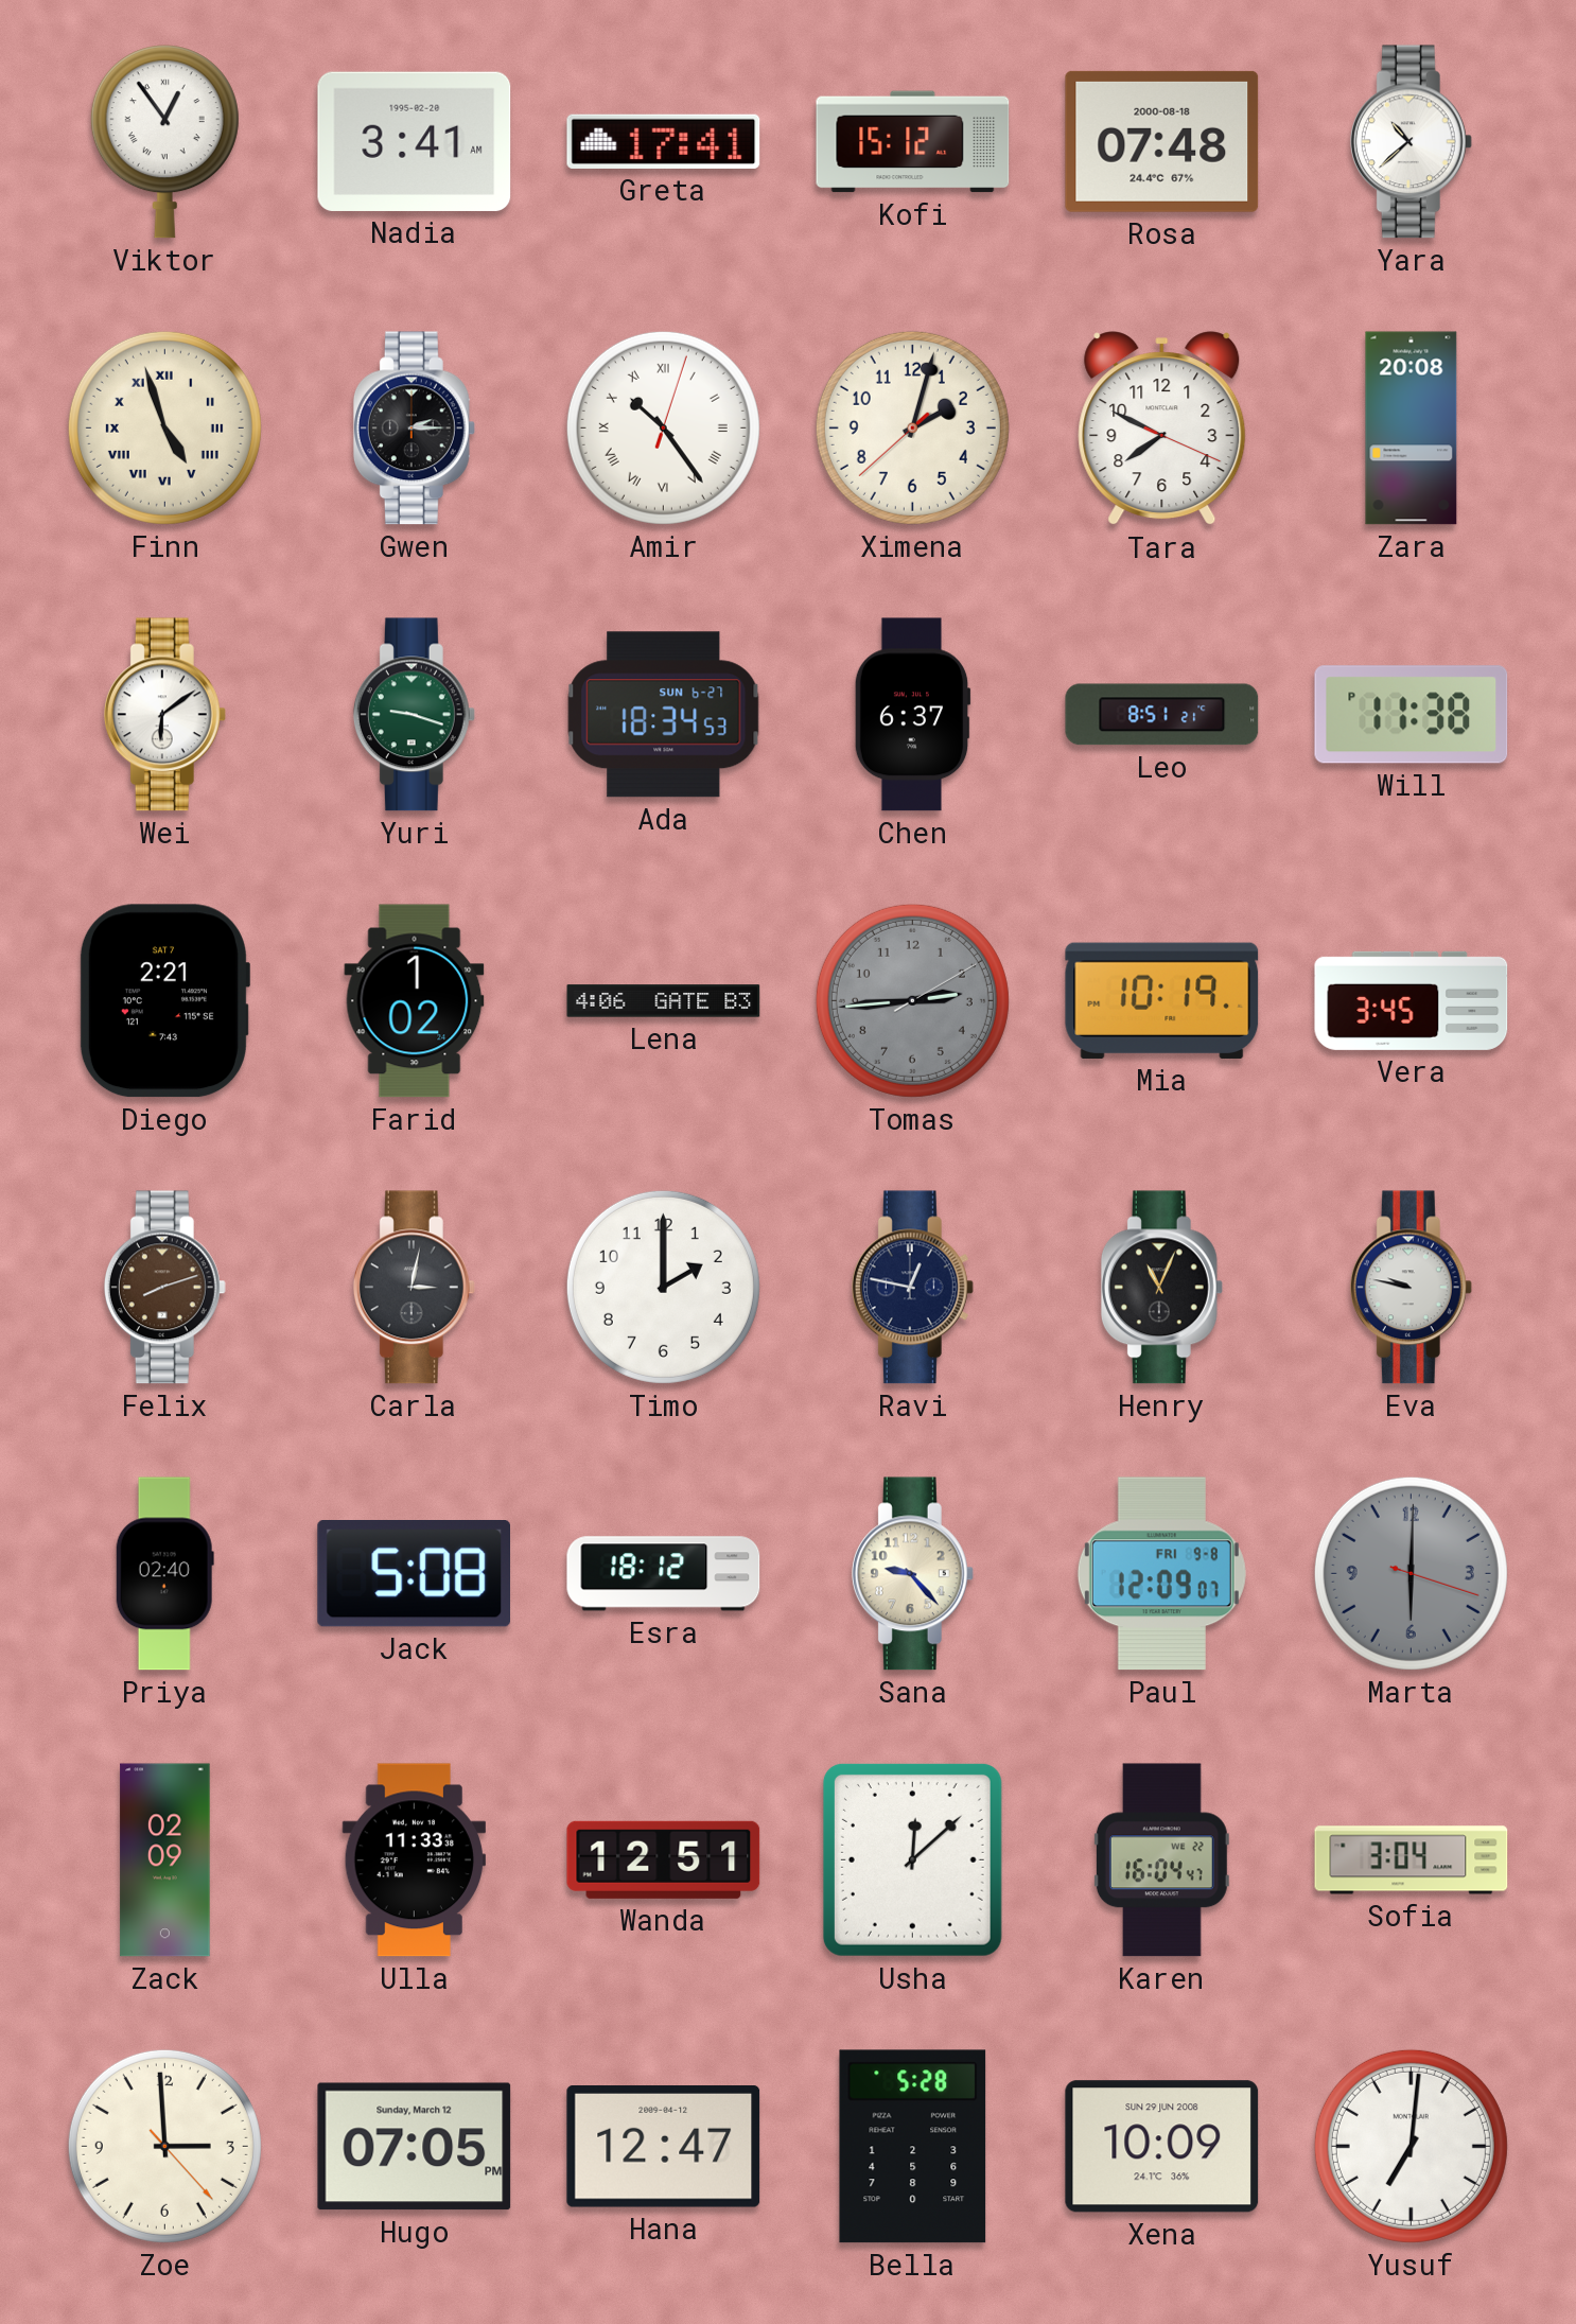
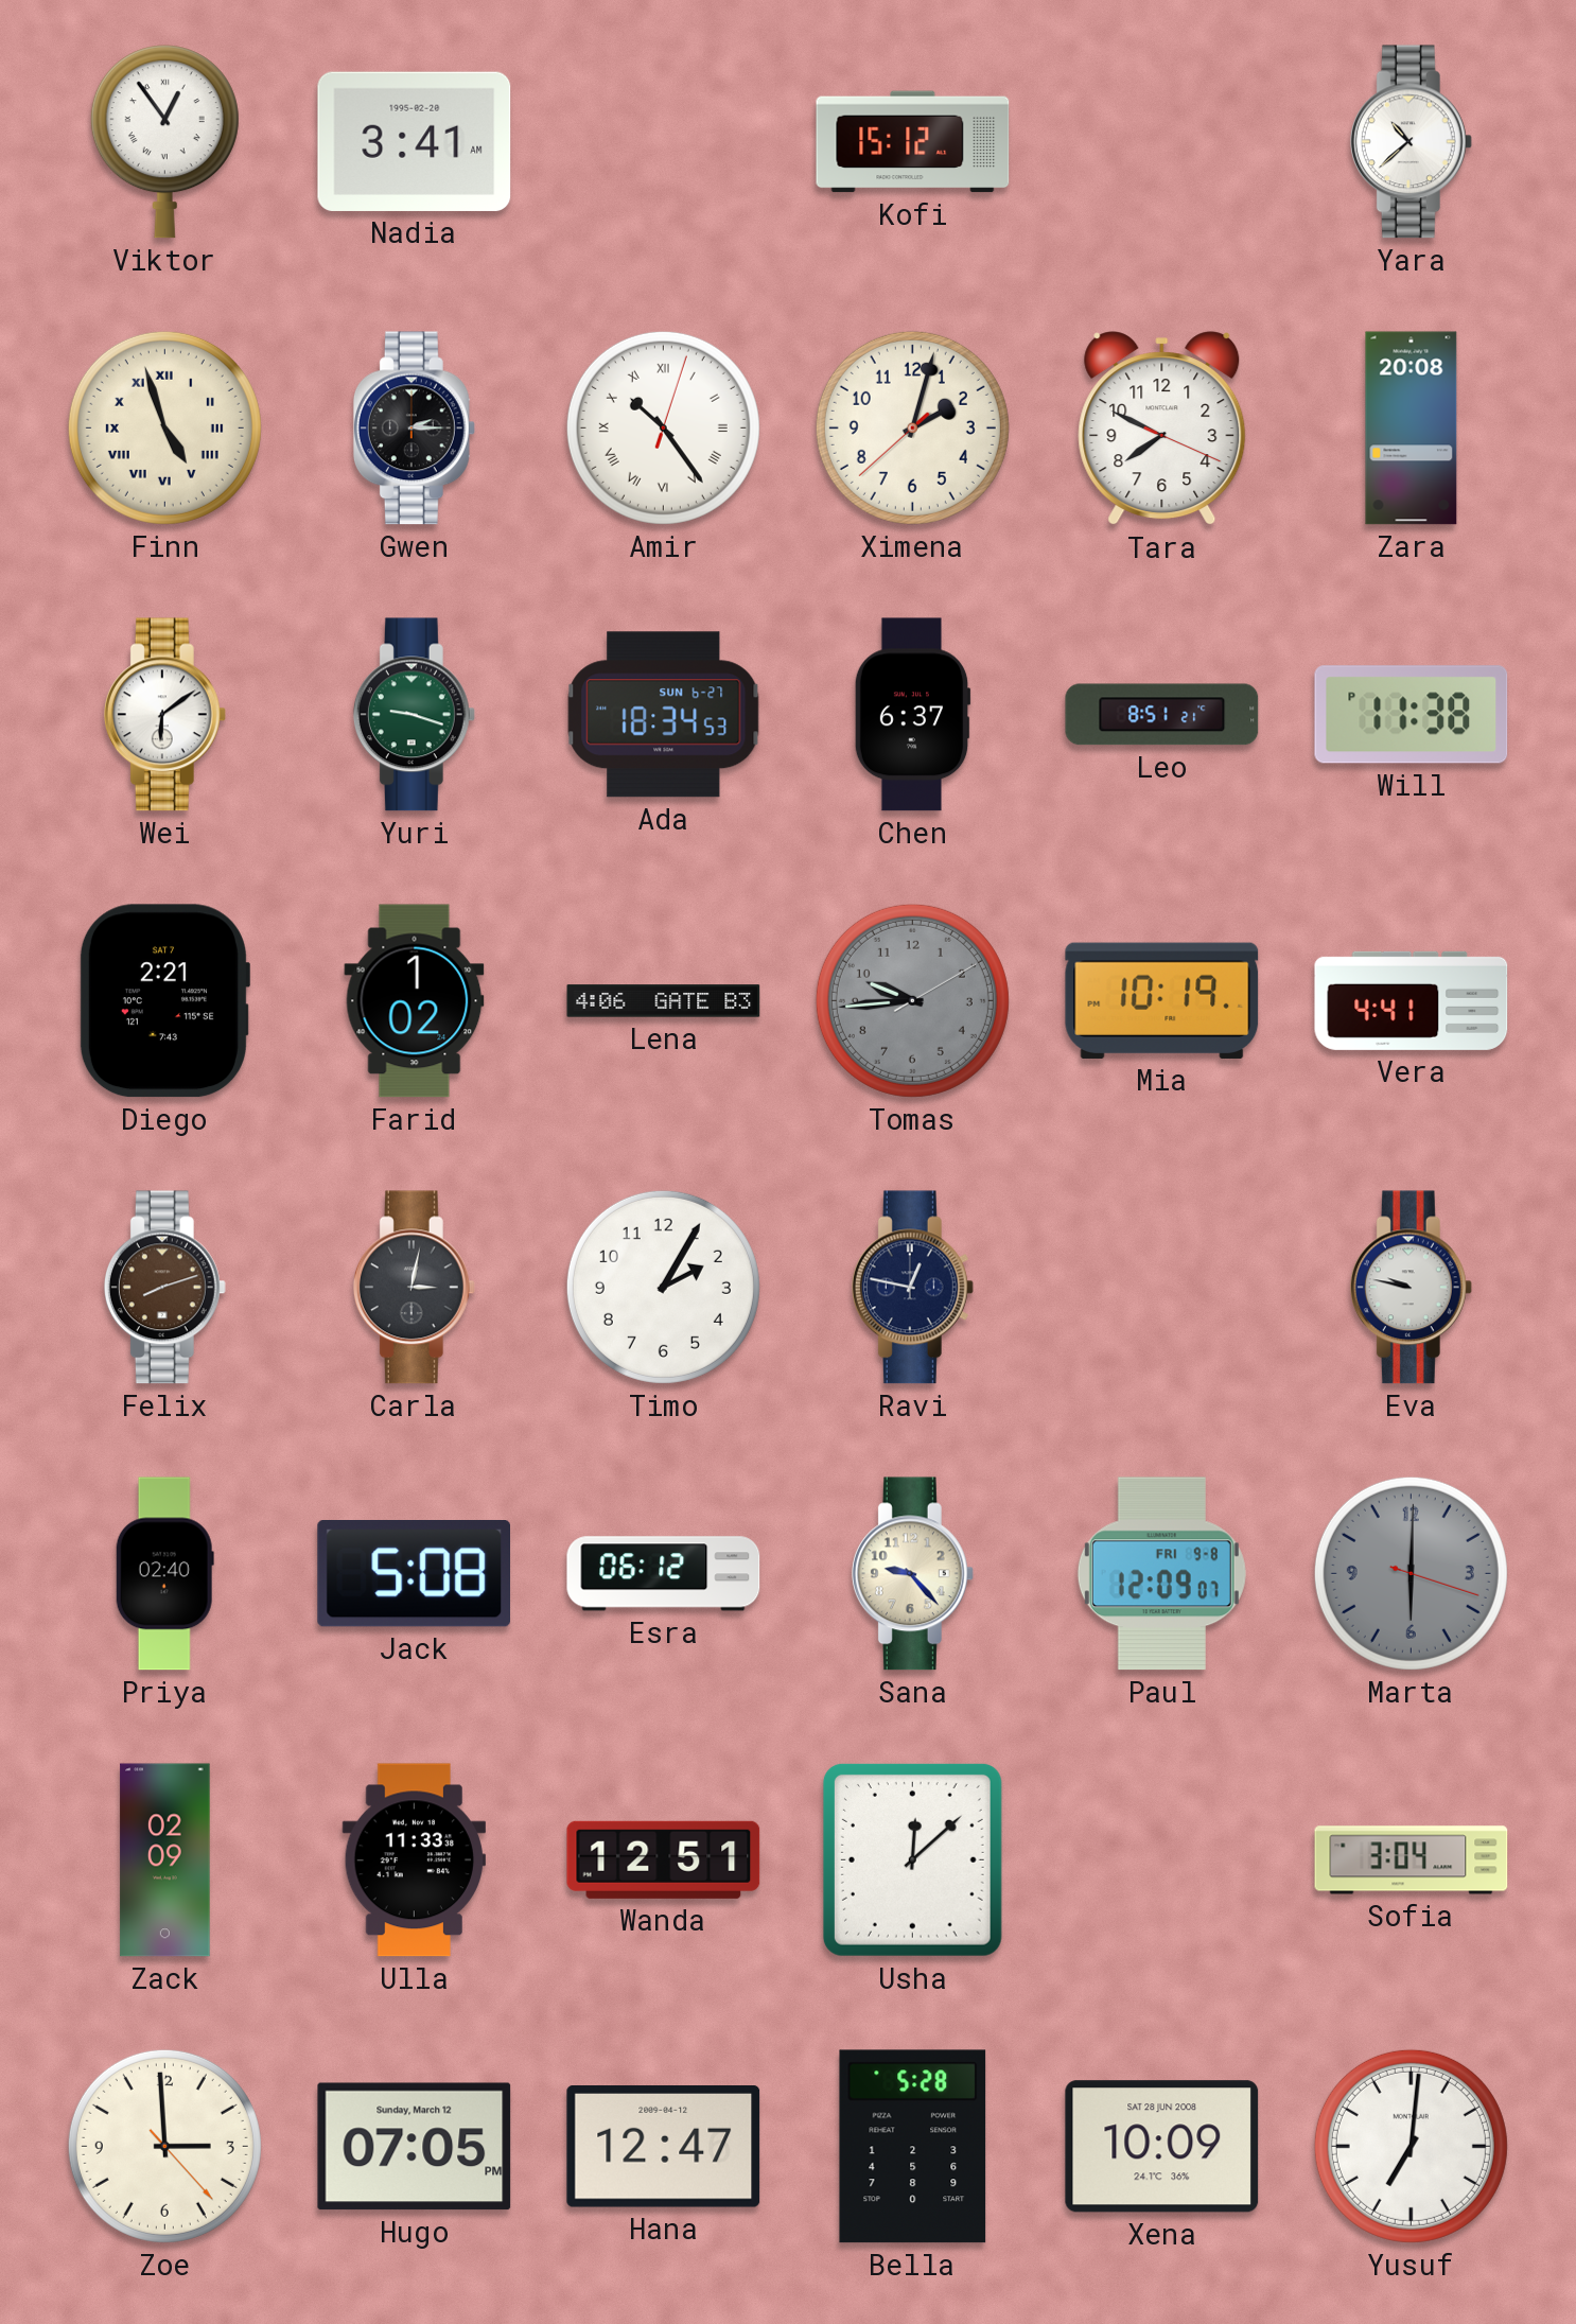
Greta: 17:41 -> none
Rosa: 07:48 -> none
Tomas: 2:44 -> 9:44
Vera: 3:45 -> 4:41
Timo: 2:00 -> 2:05
Henry: 11:04 -> none
Esra: 18:12 -> 06:12
Karen: 16:04 -> none
Xena date: SUN 29 JUN 2008 -> SAT 28 JUN 2008
